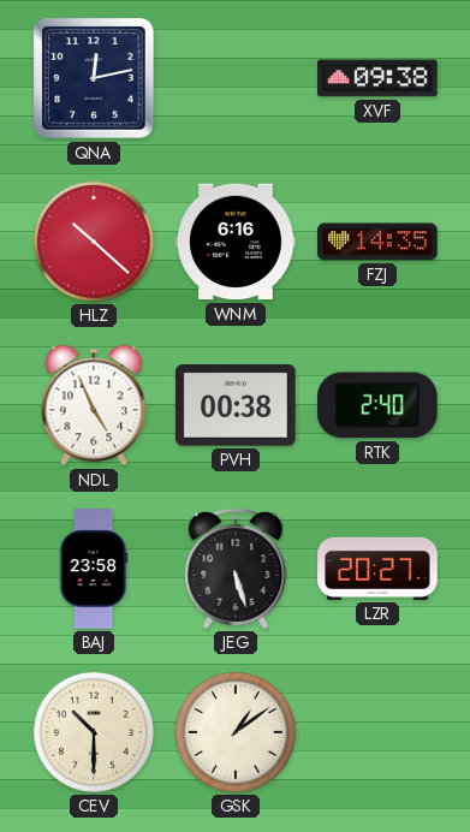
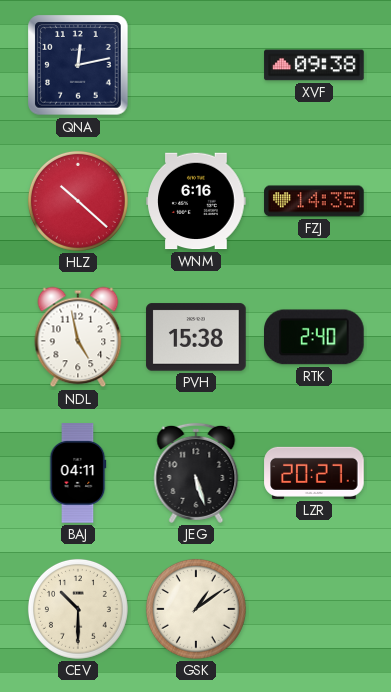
NDL: 4:56 -> 4:58
PVH: 00:38 -> 15:38
BAJ: 23:58 -> 04:11
